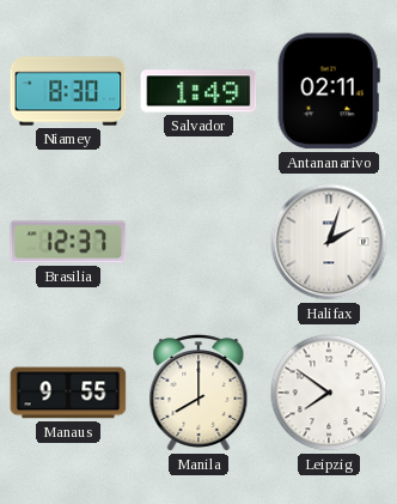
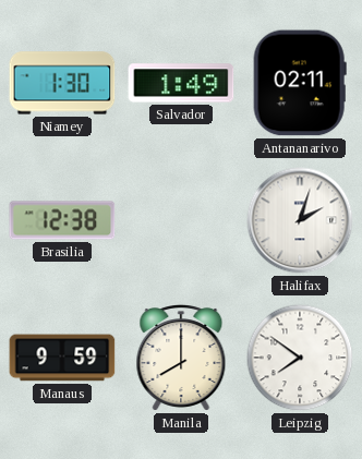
Niamey: 8:30 -> 1:30
Brasilia: 12:37 -> 12:38
Manaus: 9:55 -> 9:59
